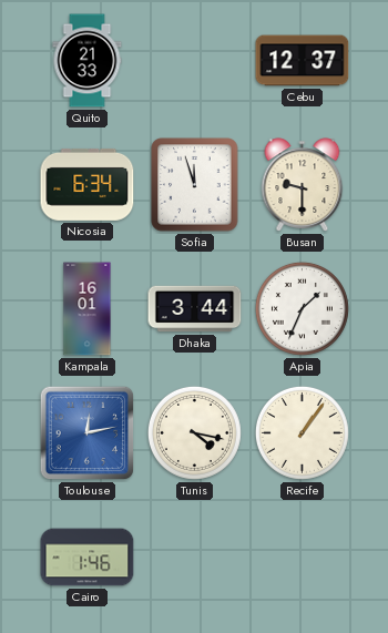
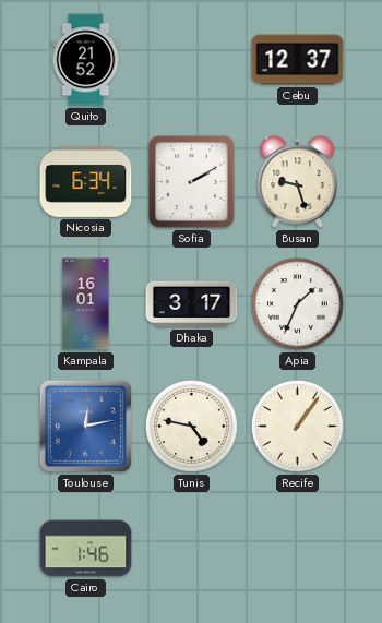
Quito: 21:33 -> 21:52
Sofia: 11:57 -> 2:10
Busan: 9:30 -> 9:27
Dhaka: 3:44 -> 3:17
Tunis: 4:17 -> 4:47
